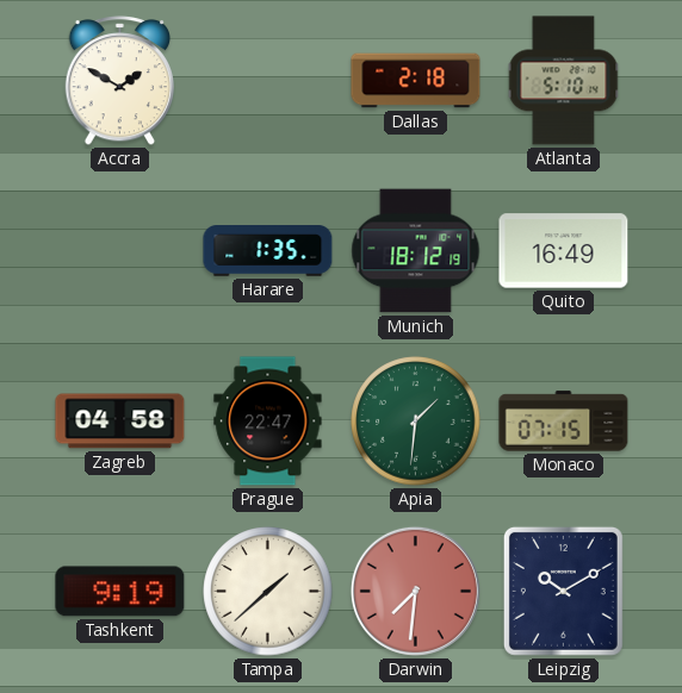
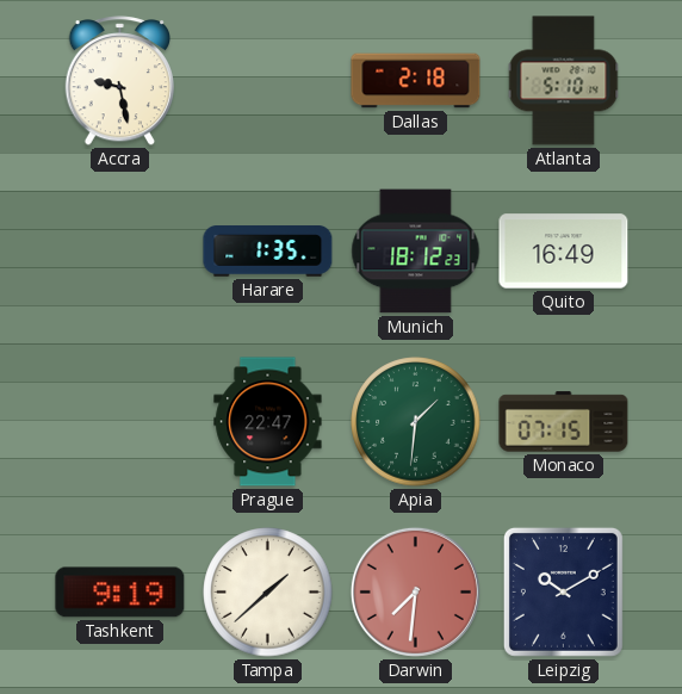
Accra: 1:50 -> 9:28
Munich: 18:12:19 -> 18:12:23
Zagreb: 04:58 -> none
